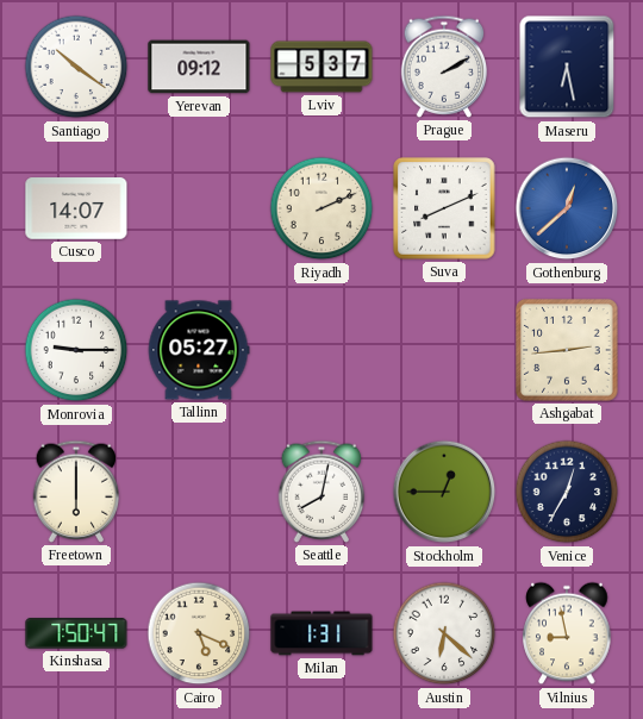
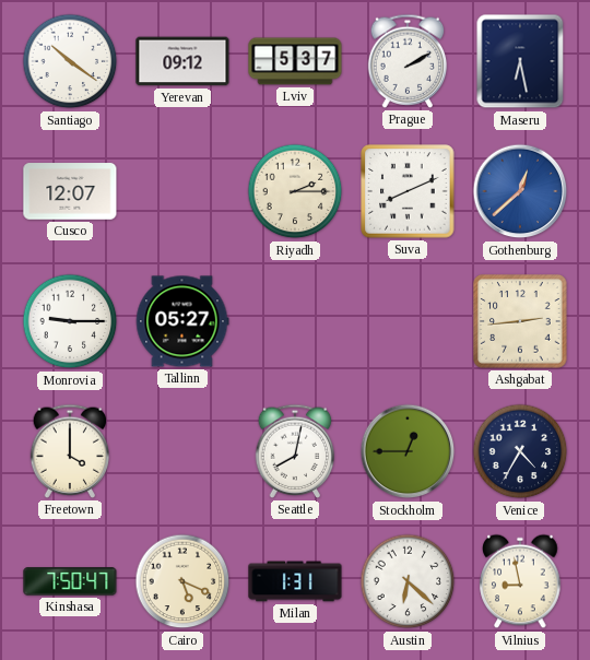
Cusco: 14:07 -> 12:07
Riyadh: 2:11 -> 2:15
Freetown: 6:00 -> 4:00
Venice: 12:35 -> 4:35
